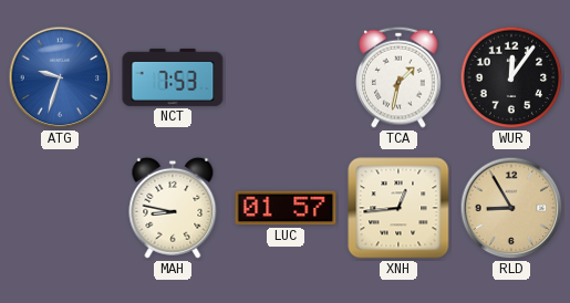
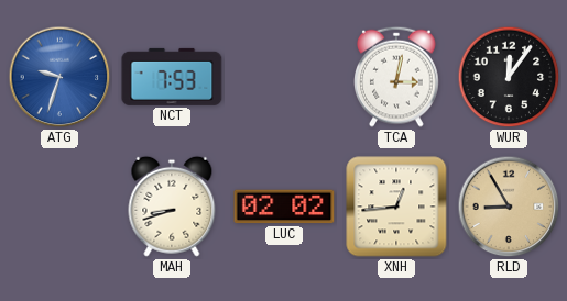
TCA: 1:32 -> 3:02
MAH: 8:47 -> 8:42
LUC: 01:57 -> 02:02
